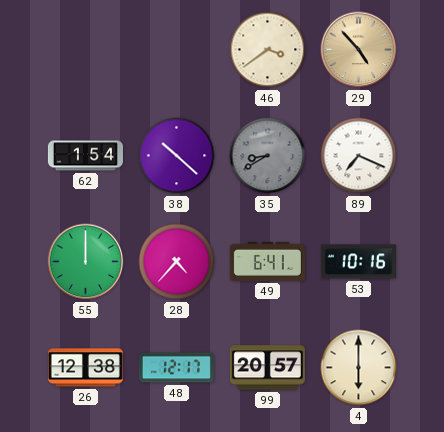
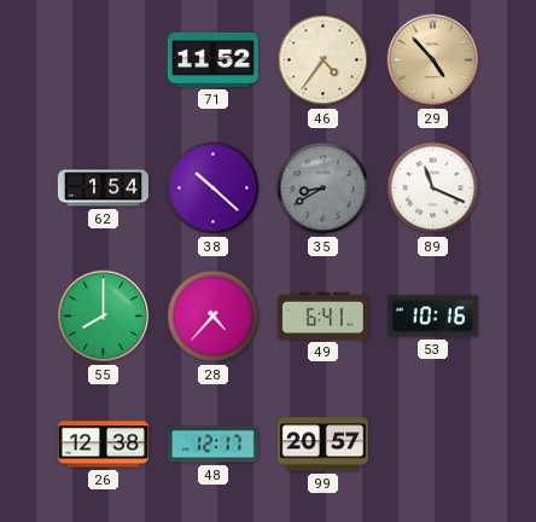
71: none -> 11:52
46: 3:39 -> 4:36
89: 7:19 -> 11:19
55: 12:00 -> 8:00
4: 6:00 -> none
